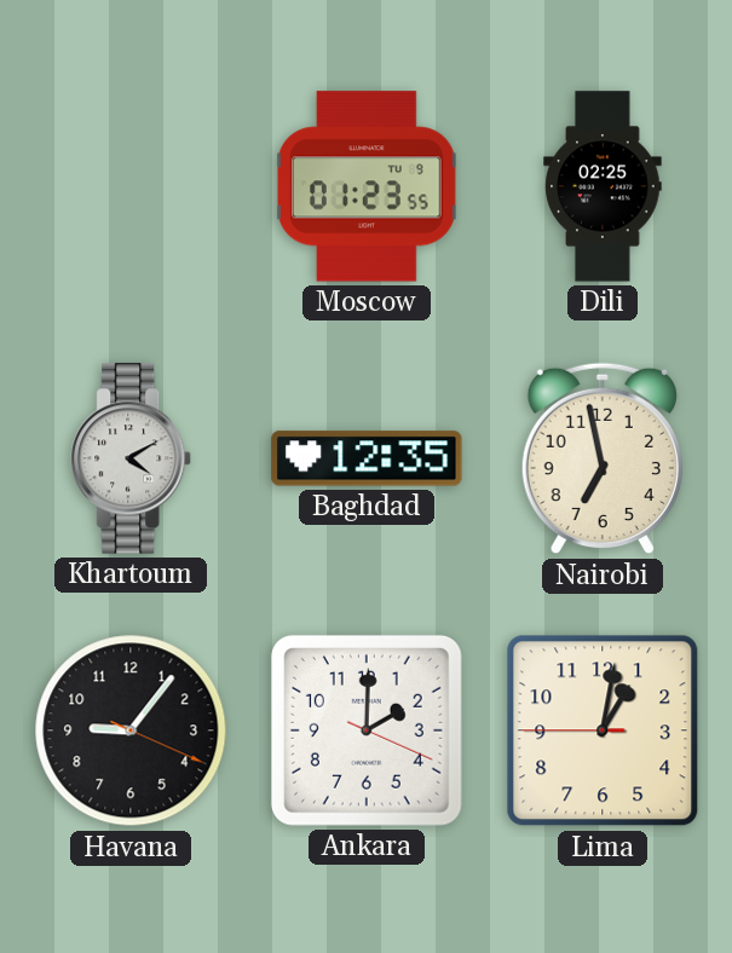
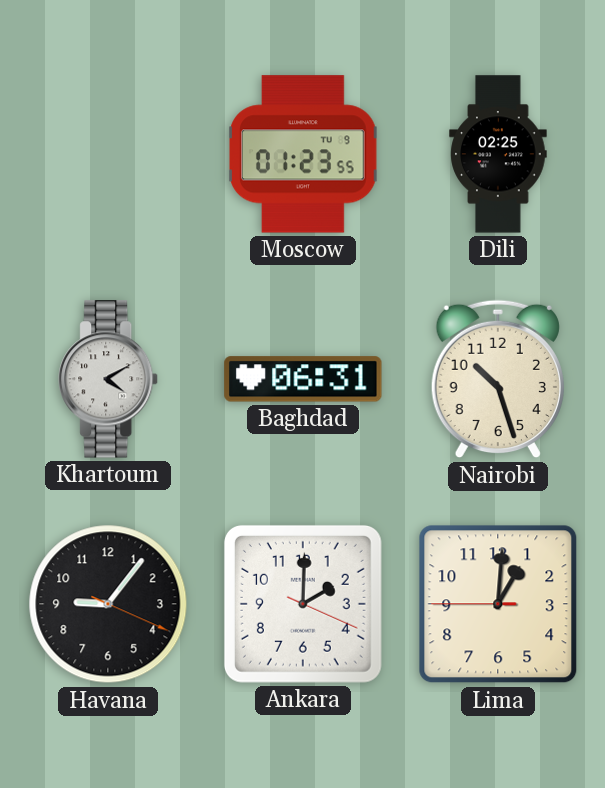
Baghdad: 12:35 -> 06:31
Nairobi: 6:58 -> 10:27
Lima: 1:01 -> 1:00
